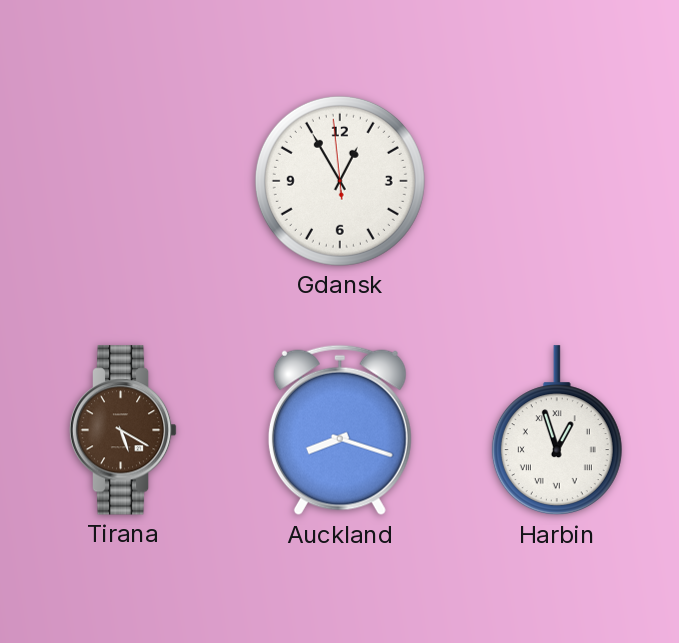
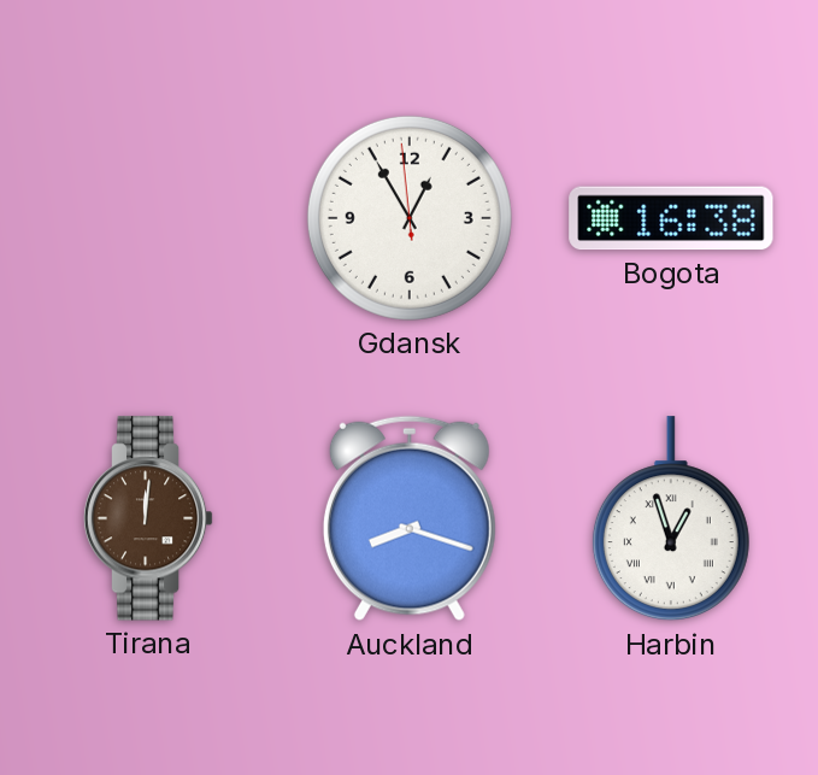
Bogota: none -> 16:38
Tirana: 5:20 -> 12:01
